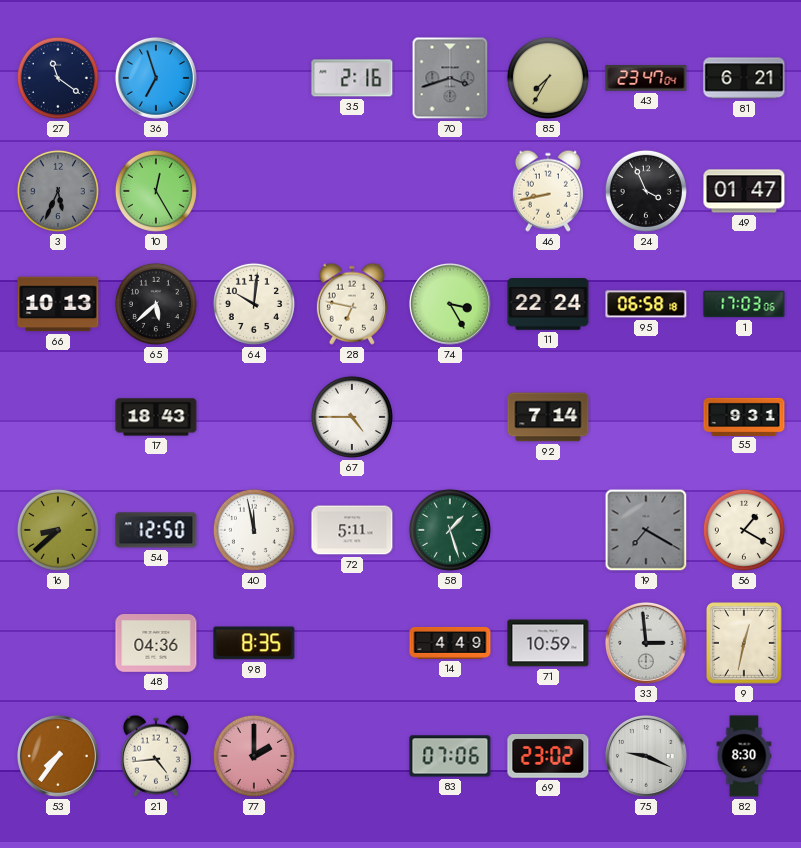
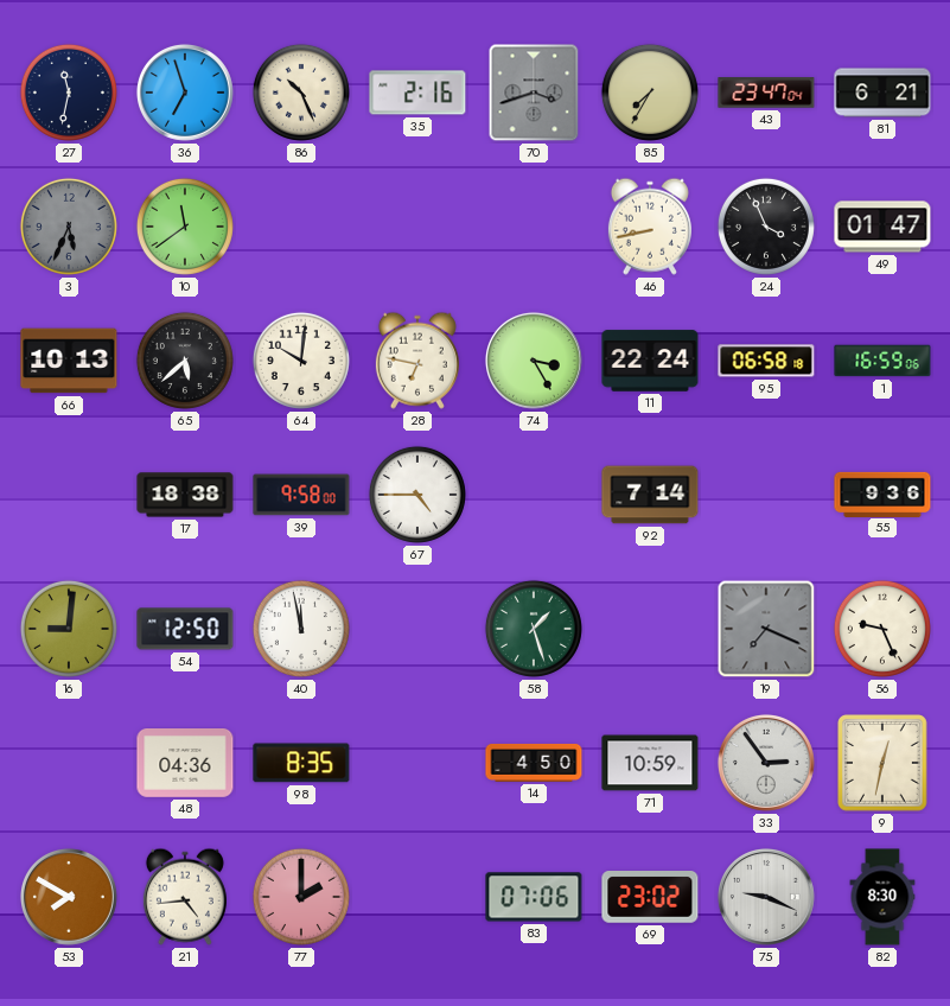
27: 11:21 -> 11:32
86: none -> 10:26
10: 12:25 -> 11:39
1: 17:03 -> 16:59
17: 18:43 -> 18:38
39: none -> 9:58
55: 9:31 -> 9:36
16: 8:38 -> 9:01
72: 5:11 -> none
19: 7:20 -> 7:19
56: 1:20 -> 9:26
14: 4:49 -> 4:50
33: 2:59 -> 2:54
53: 7:36 -> 7:50
